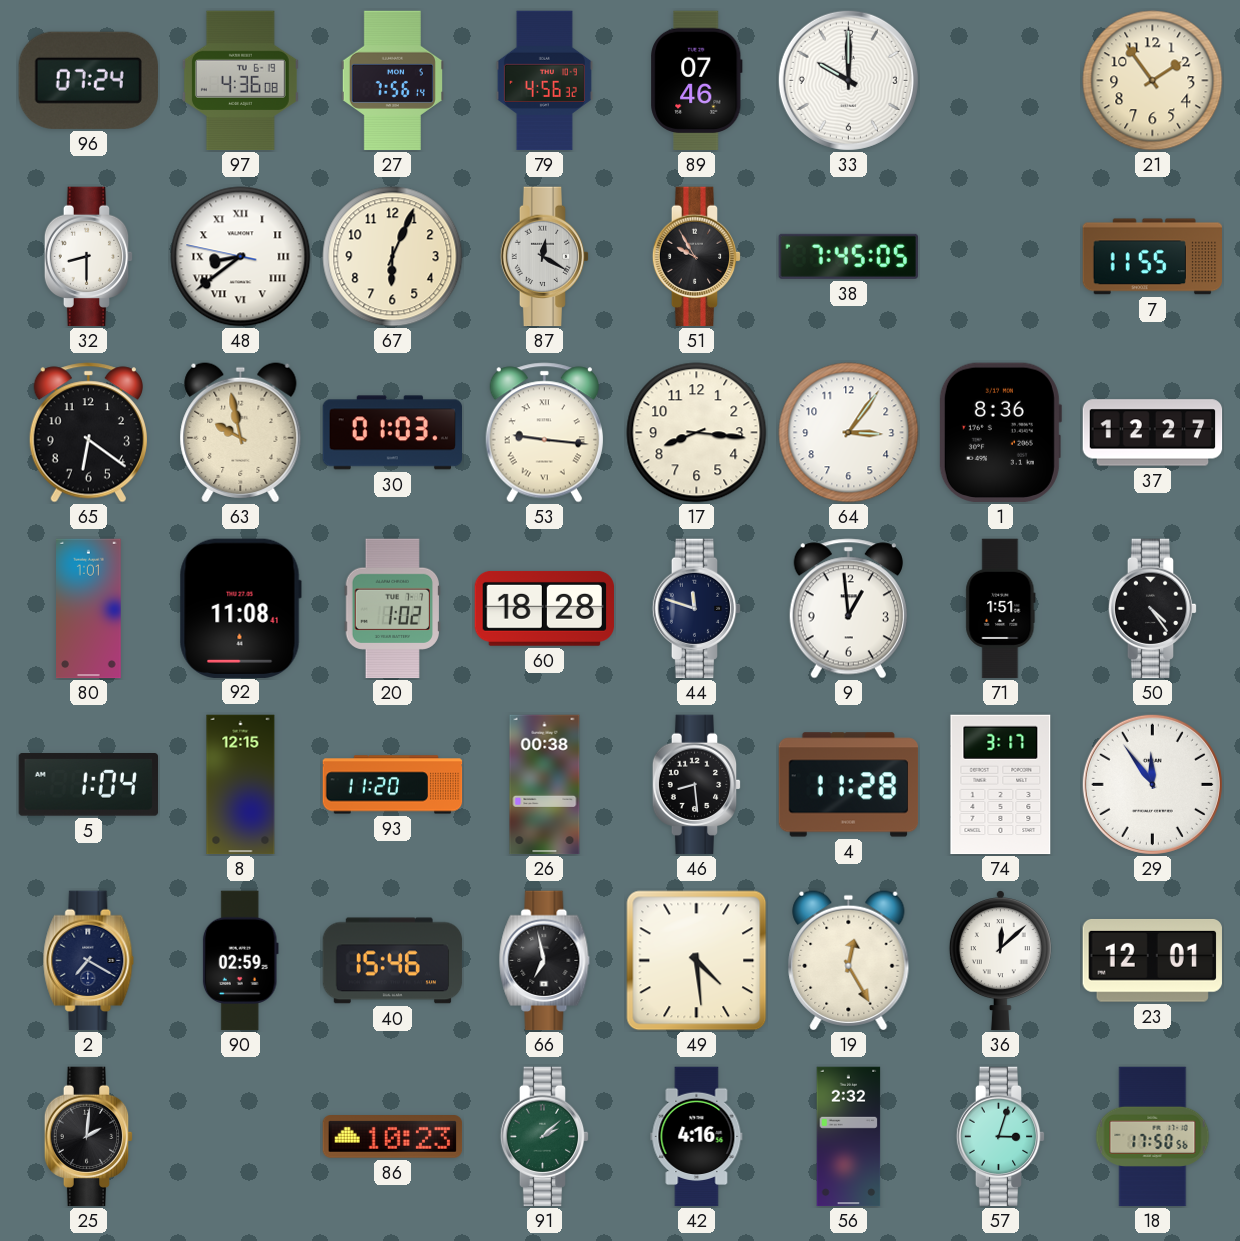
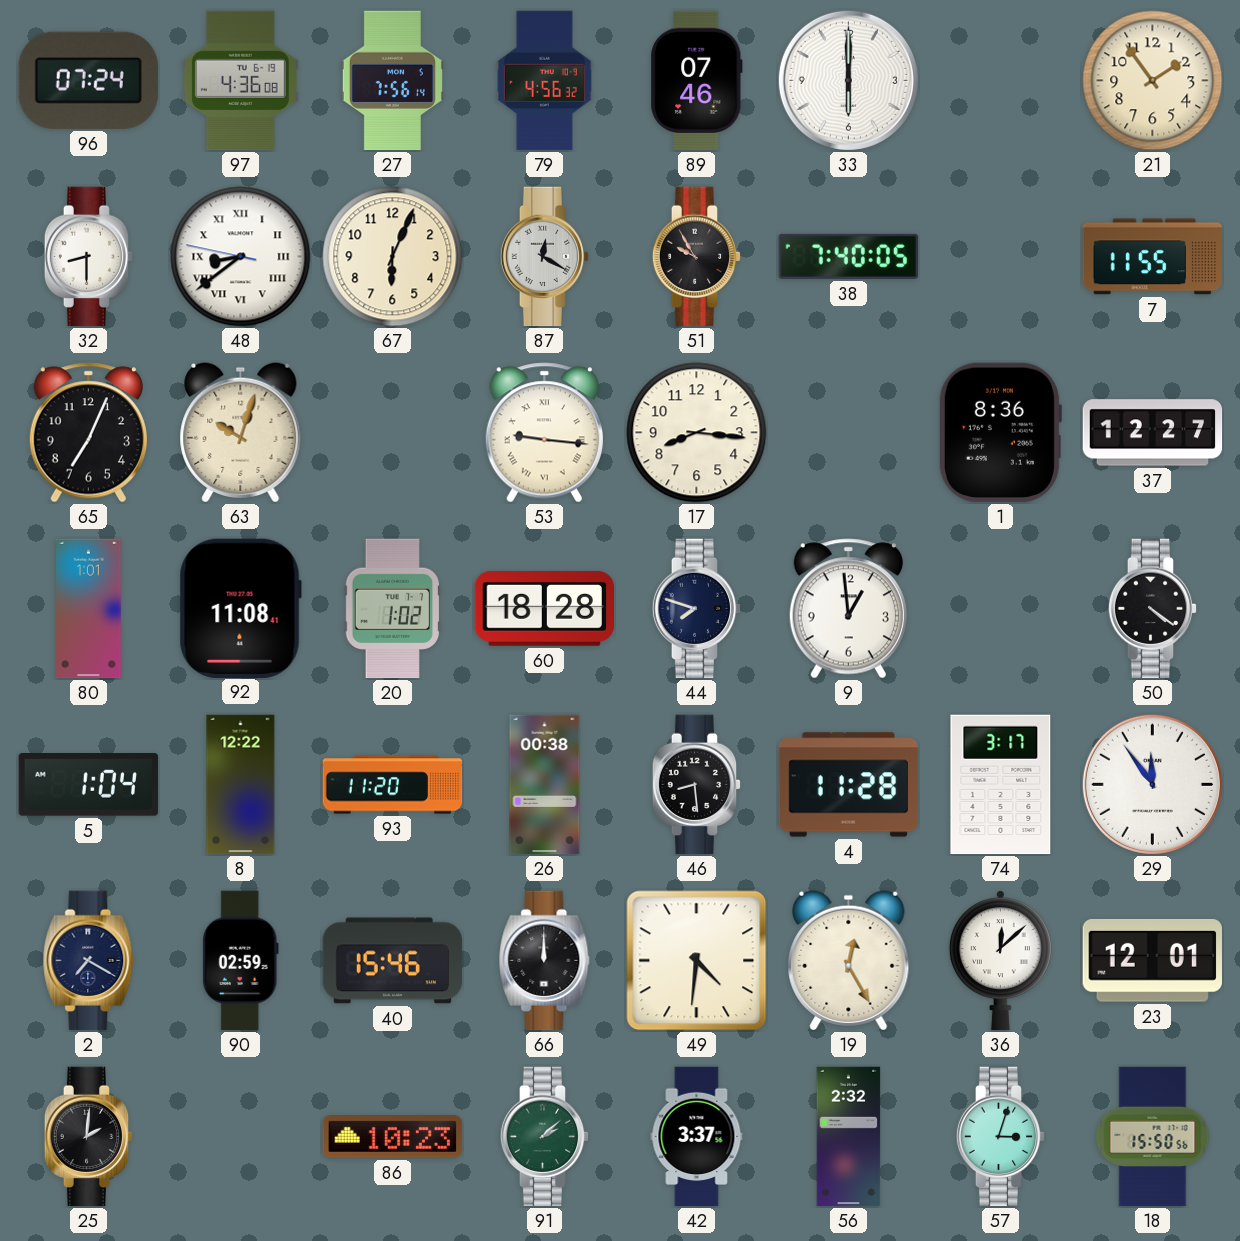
33: 10:00 -> 6:00
38: 7:45 -> 7:40
65: 6:21 -> 7:04
63: 9:58 -> 10:03
30: 01:03 -> none
64: 3:06 -> none
44: 11:48 -> 7:48
71: 1:51 -> none
50: 4:24 -> 4:21
8: 12:15 -> 12:22
66: 6:58 -> 12:00
49: 4:29 -> 4:31
42: 4:16 -> 3:37
18: 17:50 -> 15:50
